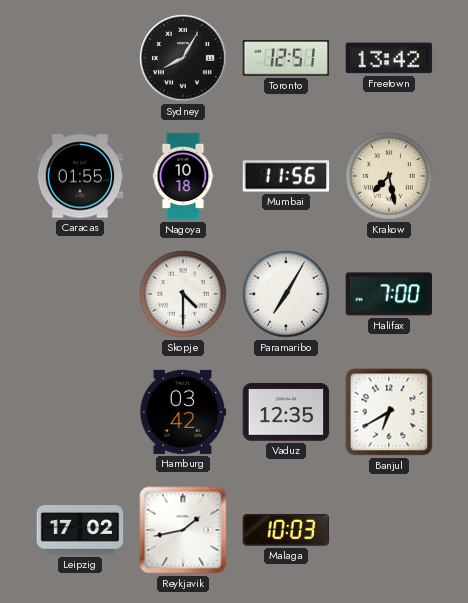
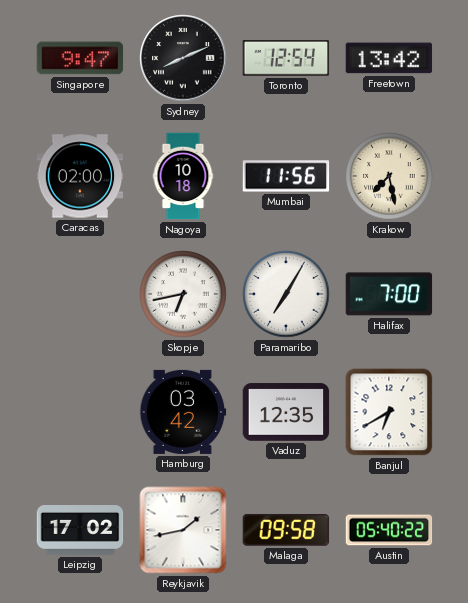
Singapore: none -> 9:47
Sydney: 8:05 -> 8:11
Toronto: 12:51 -> 12:54
Caracas: 01:55 -> 02:00
Skopje: 4:30 -> 6:43
Malaga: 10:03 -> 09:58
Austin: none -> 05:40
